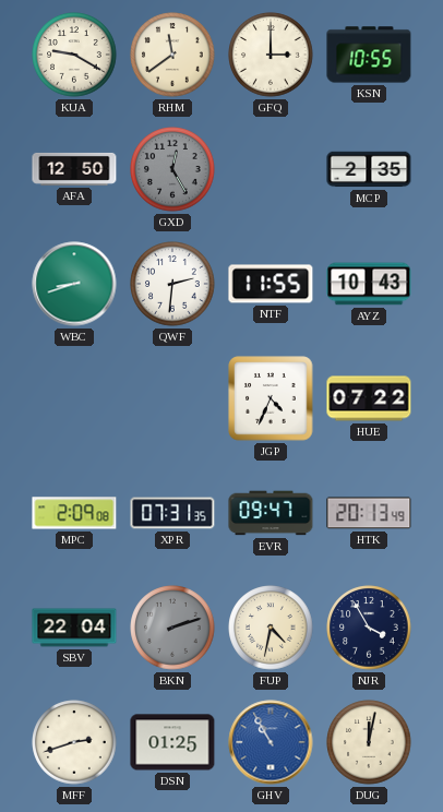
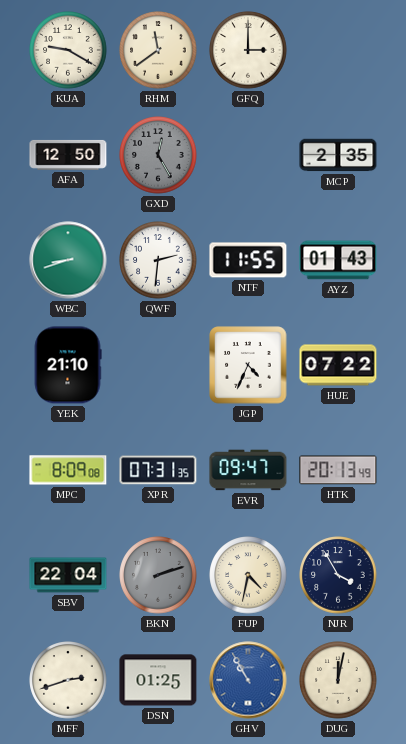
KSN: 10:55 -> none
AYZ: 10:43 -> 01:43
YEK: none -> 21:10
MPC: 2:09 -> 8:09
